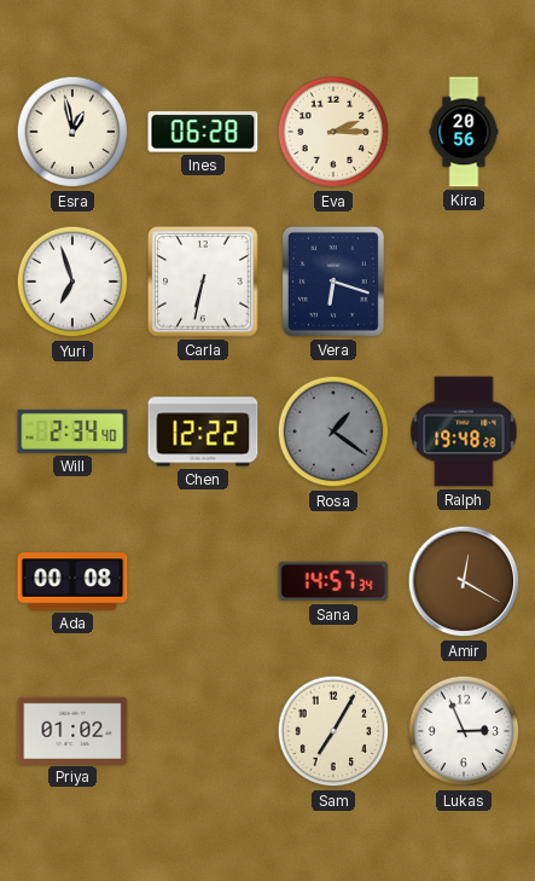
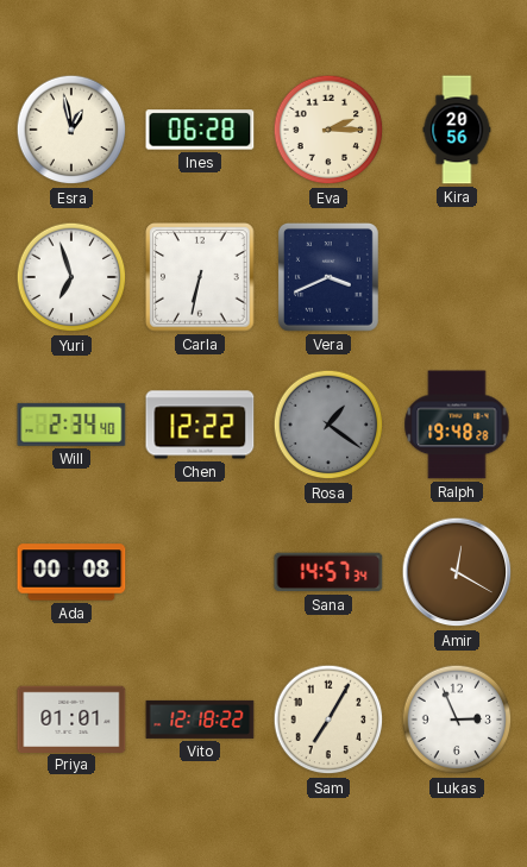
Vera: 6:18 -> 3:41
Priya: 01:02 -> 01:01
Vito: none -> 12:18
